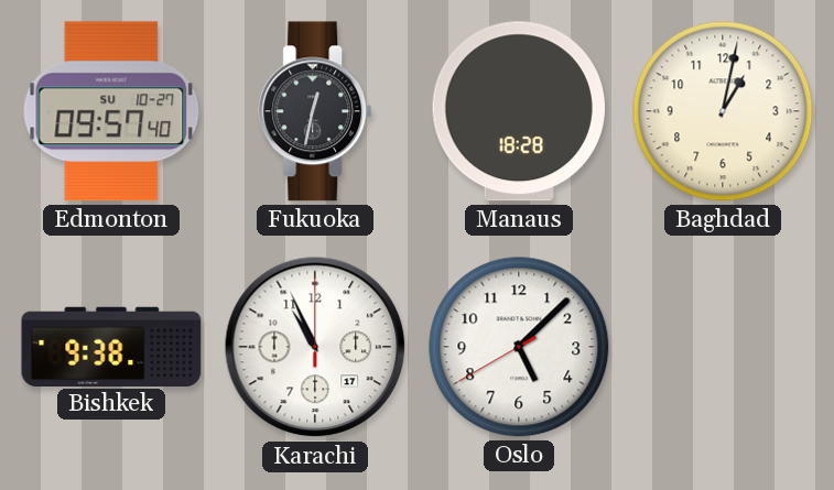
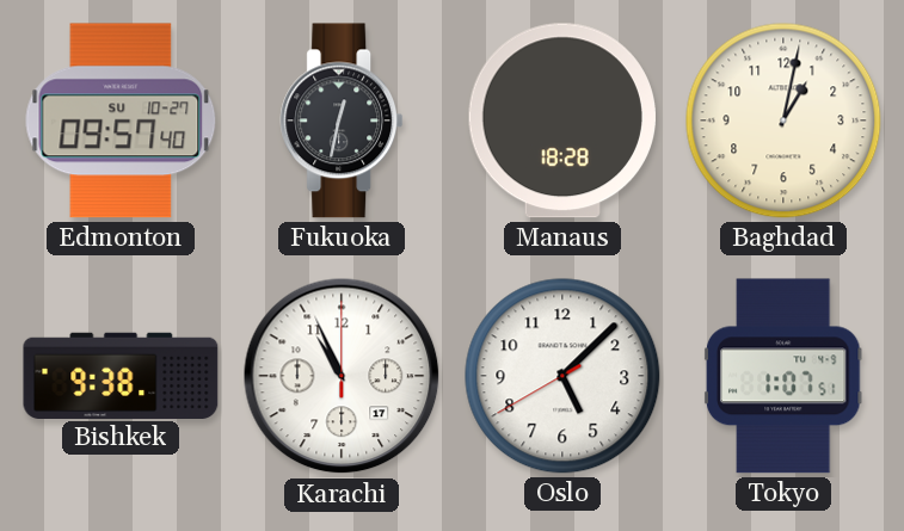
Tokyo: none -> 1:07
